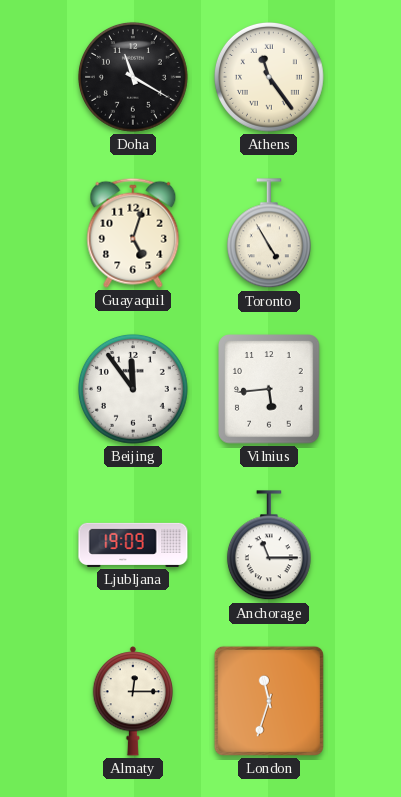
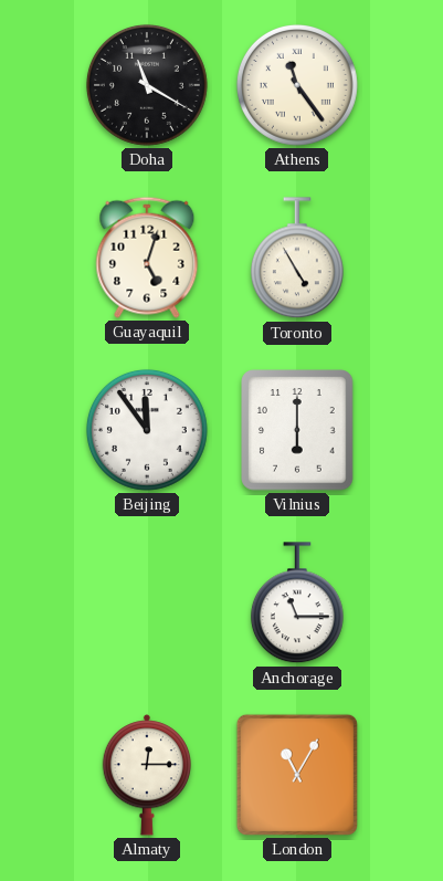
Vilnius: 5:44 -> 6:00
Ljubljana: 19:09 -> none
London: 11:33 -> 11:05
